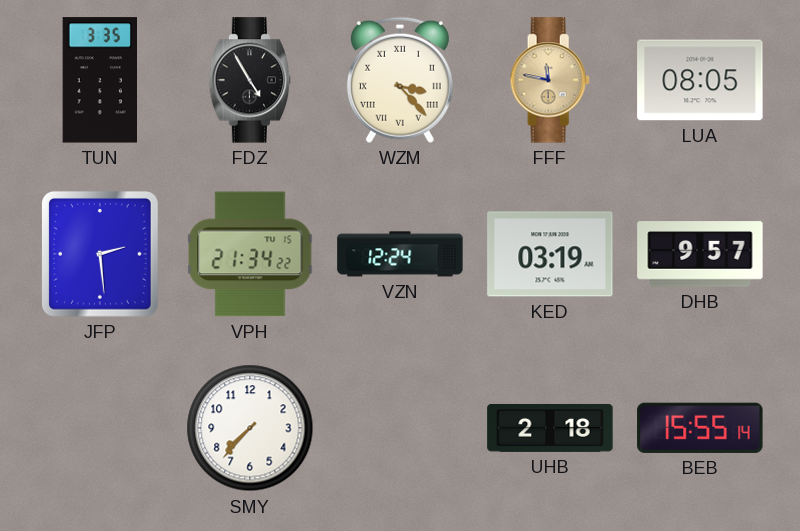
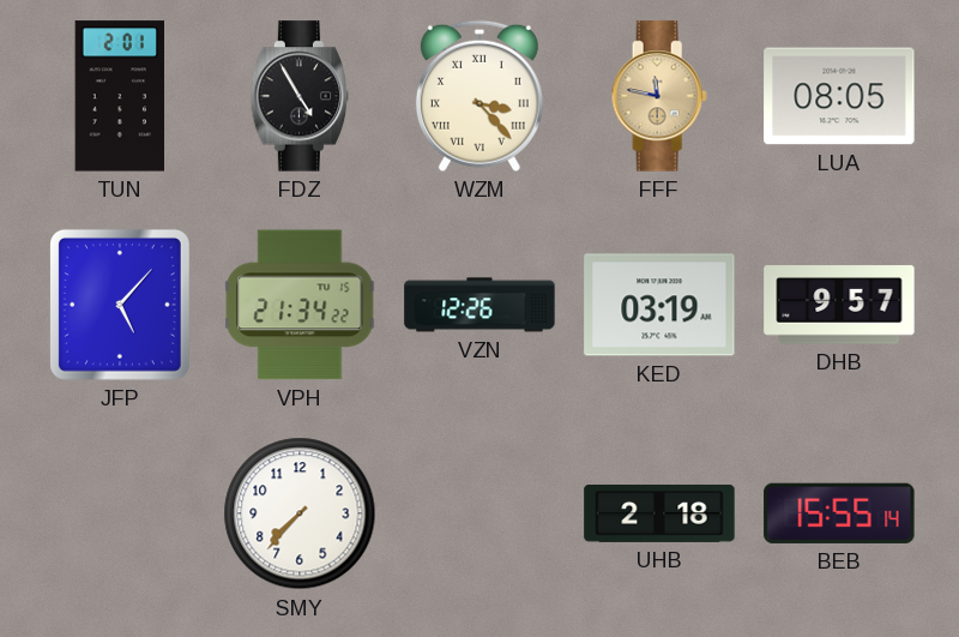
TUN: 3:35 -> 2:01
JFP: 2:29 -> 5:07
VZN: 12:24 -> 12:26
